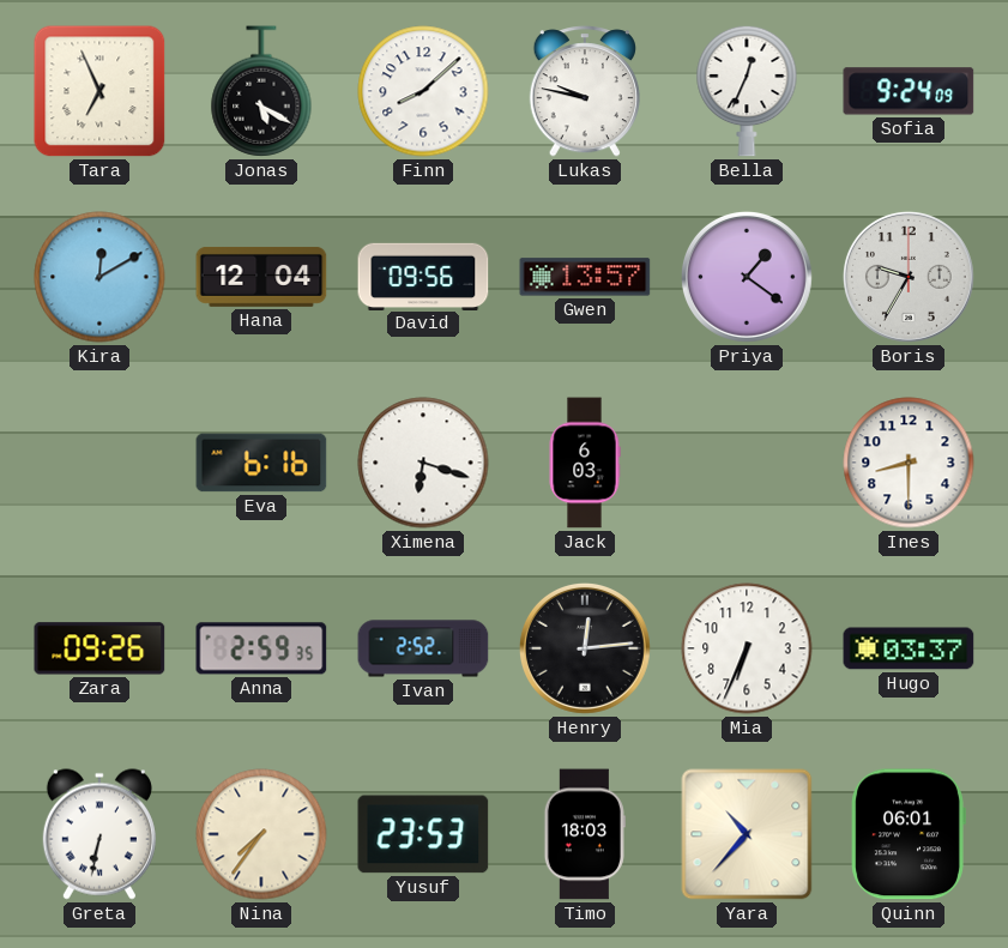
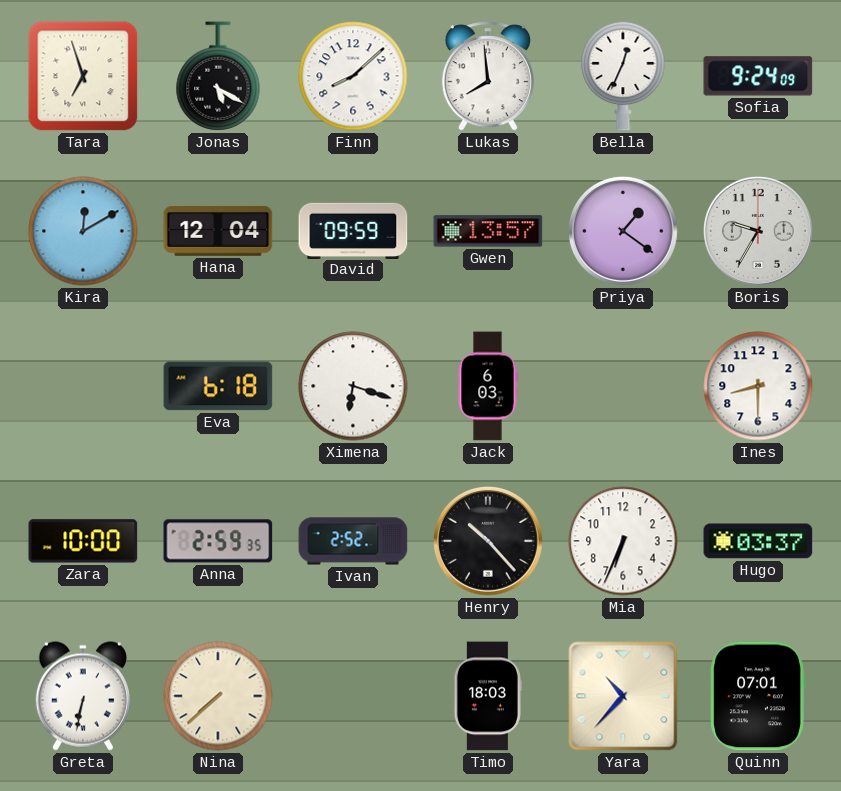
Tara: 6:56 -> 6:57
Lukas: 9:47 -> 7:59
David: 09:56 -> 09:59
Eva: 6:16 -> 6:18
Zara: 09:26 -> 10:00
Henry: 12:14 -> 10:23
Nina: 7:36 -> 7:38
Yusuf: 23:53 -> none
Quinn: 06:01 -> 07:01
